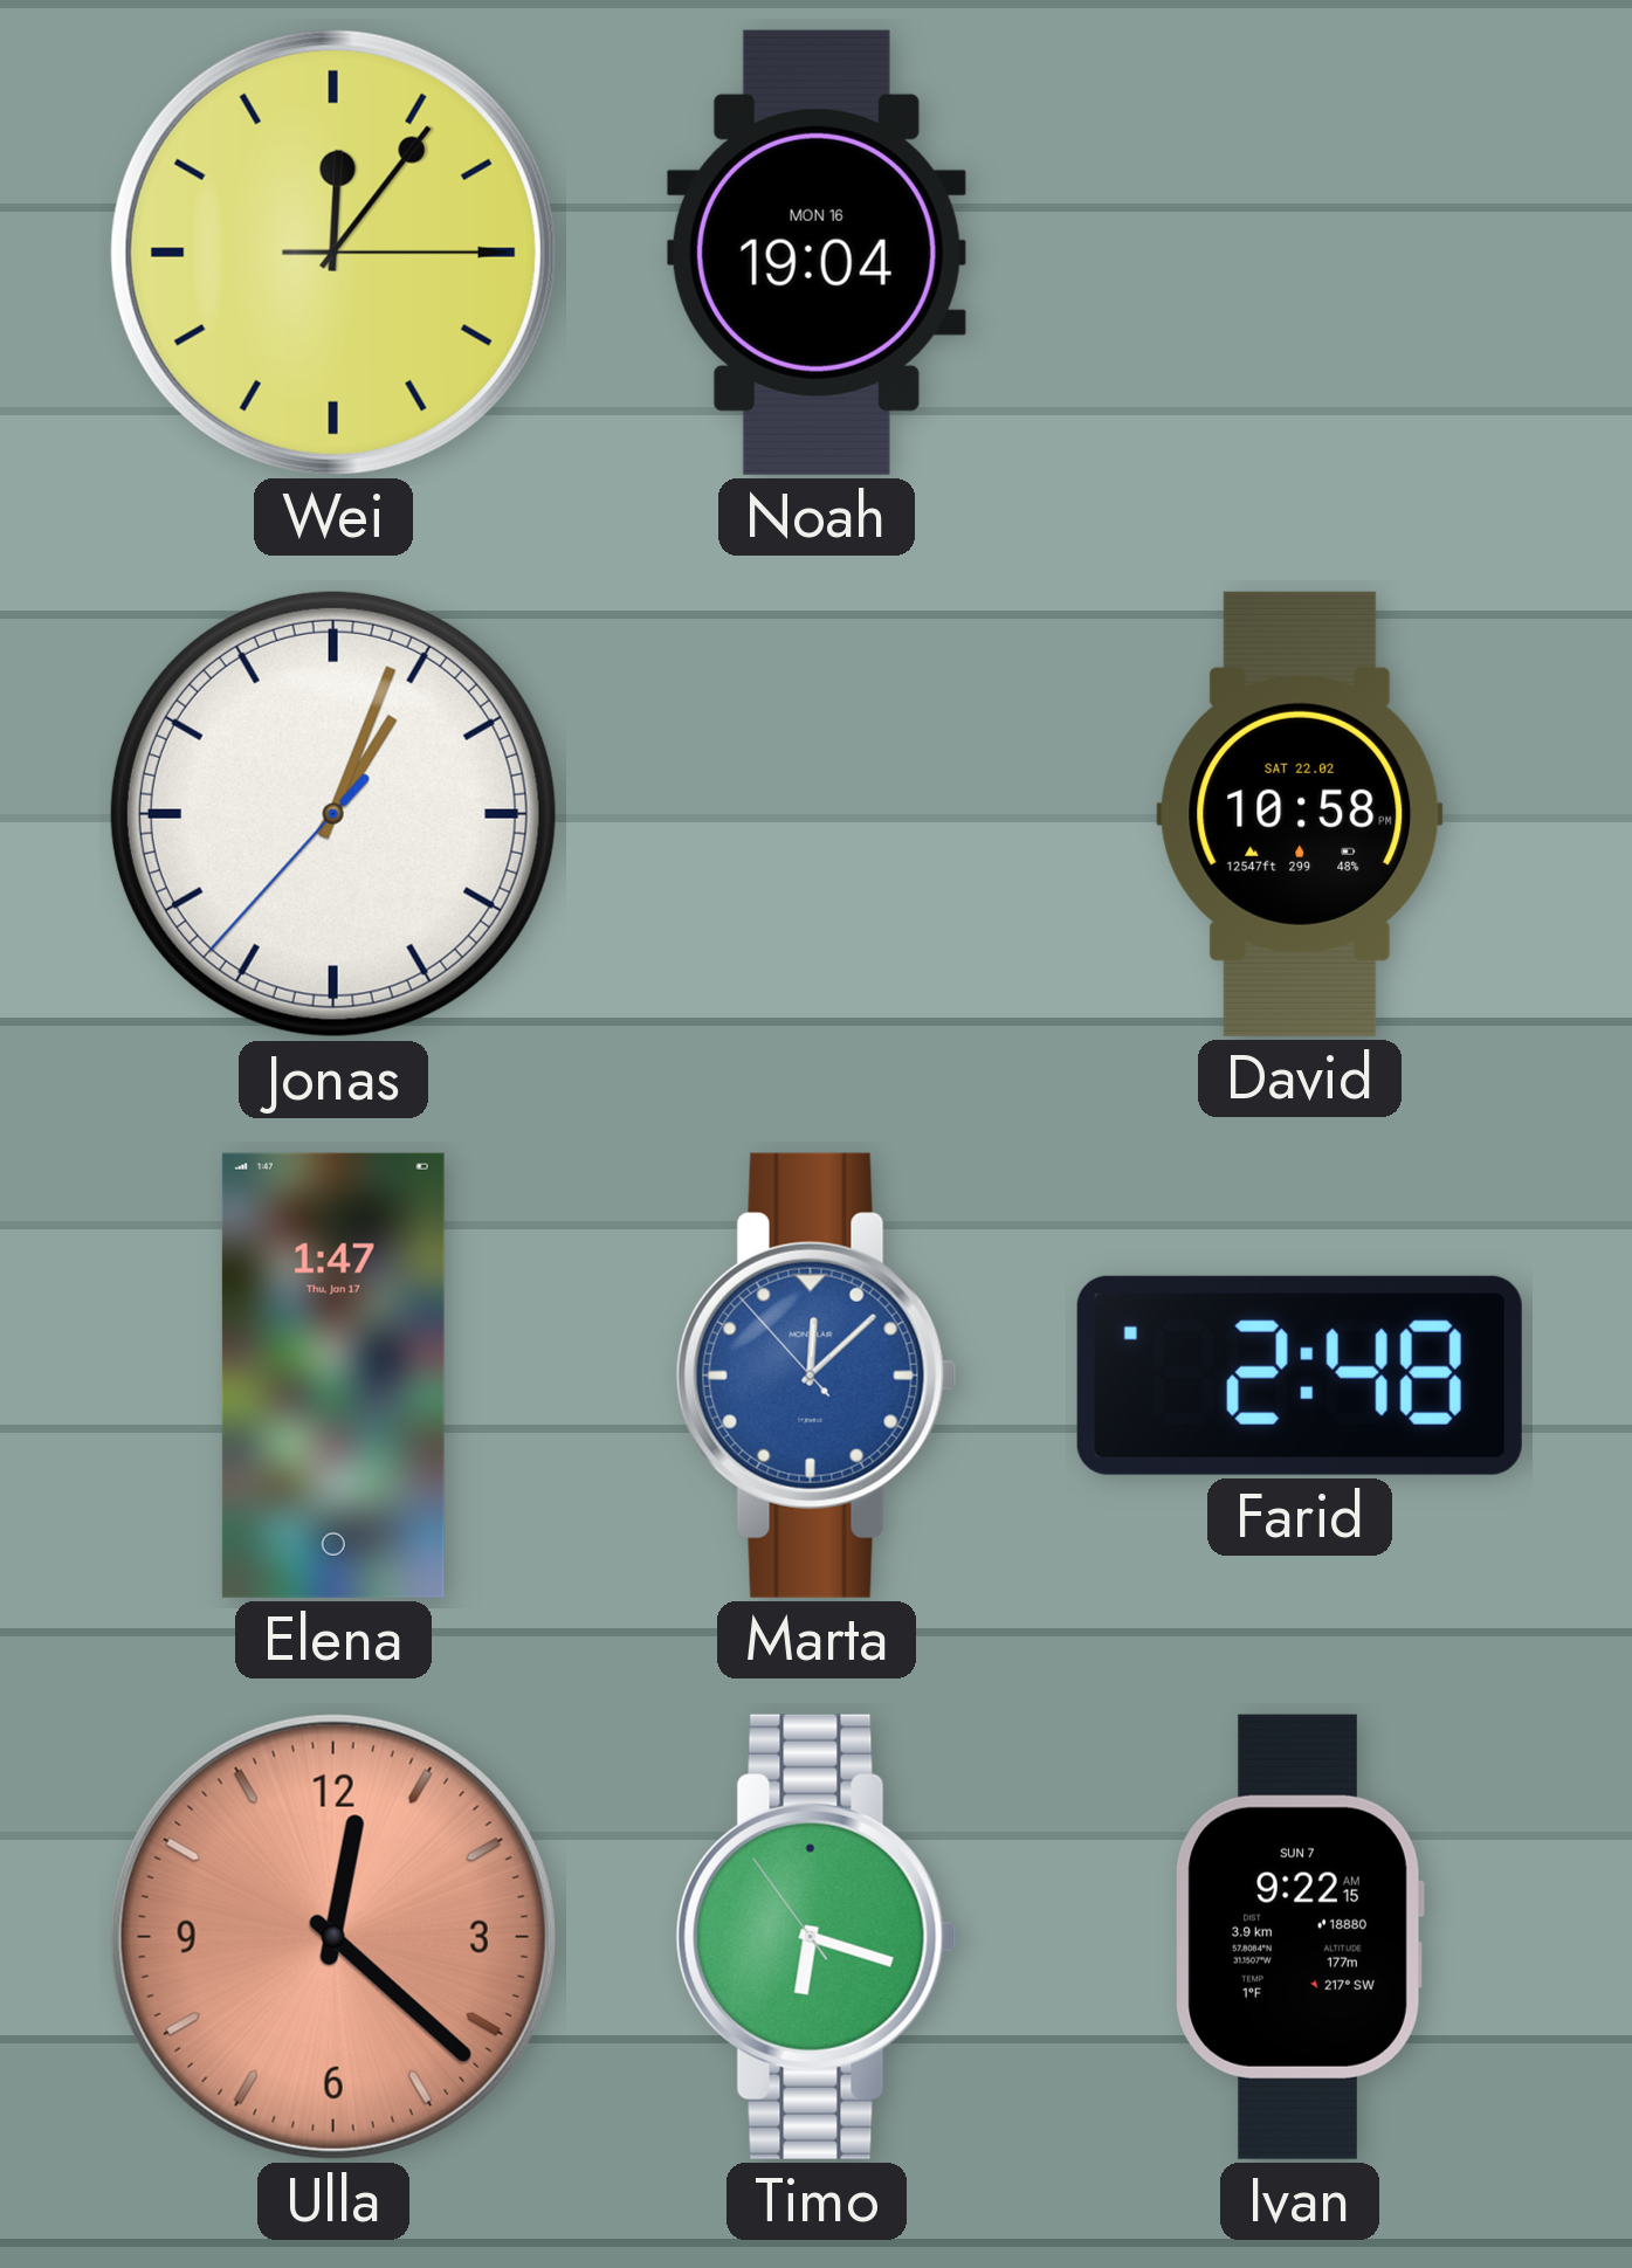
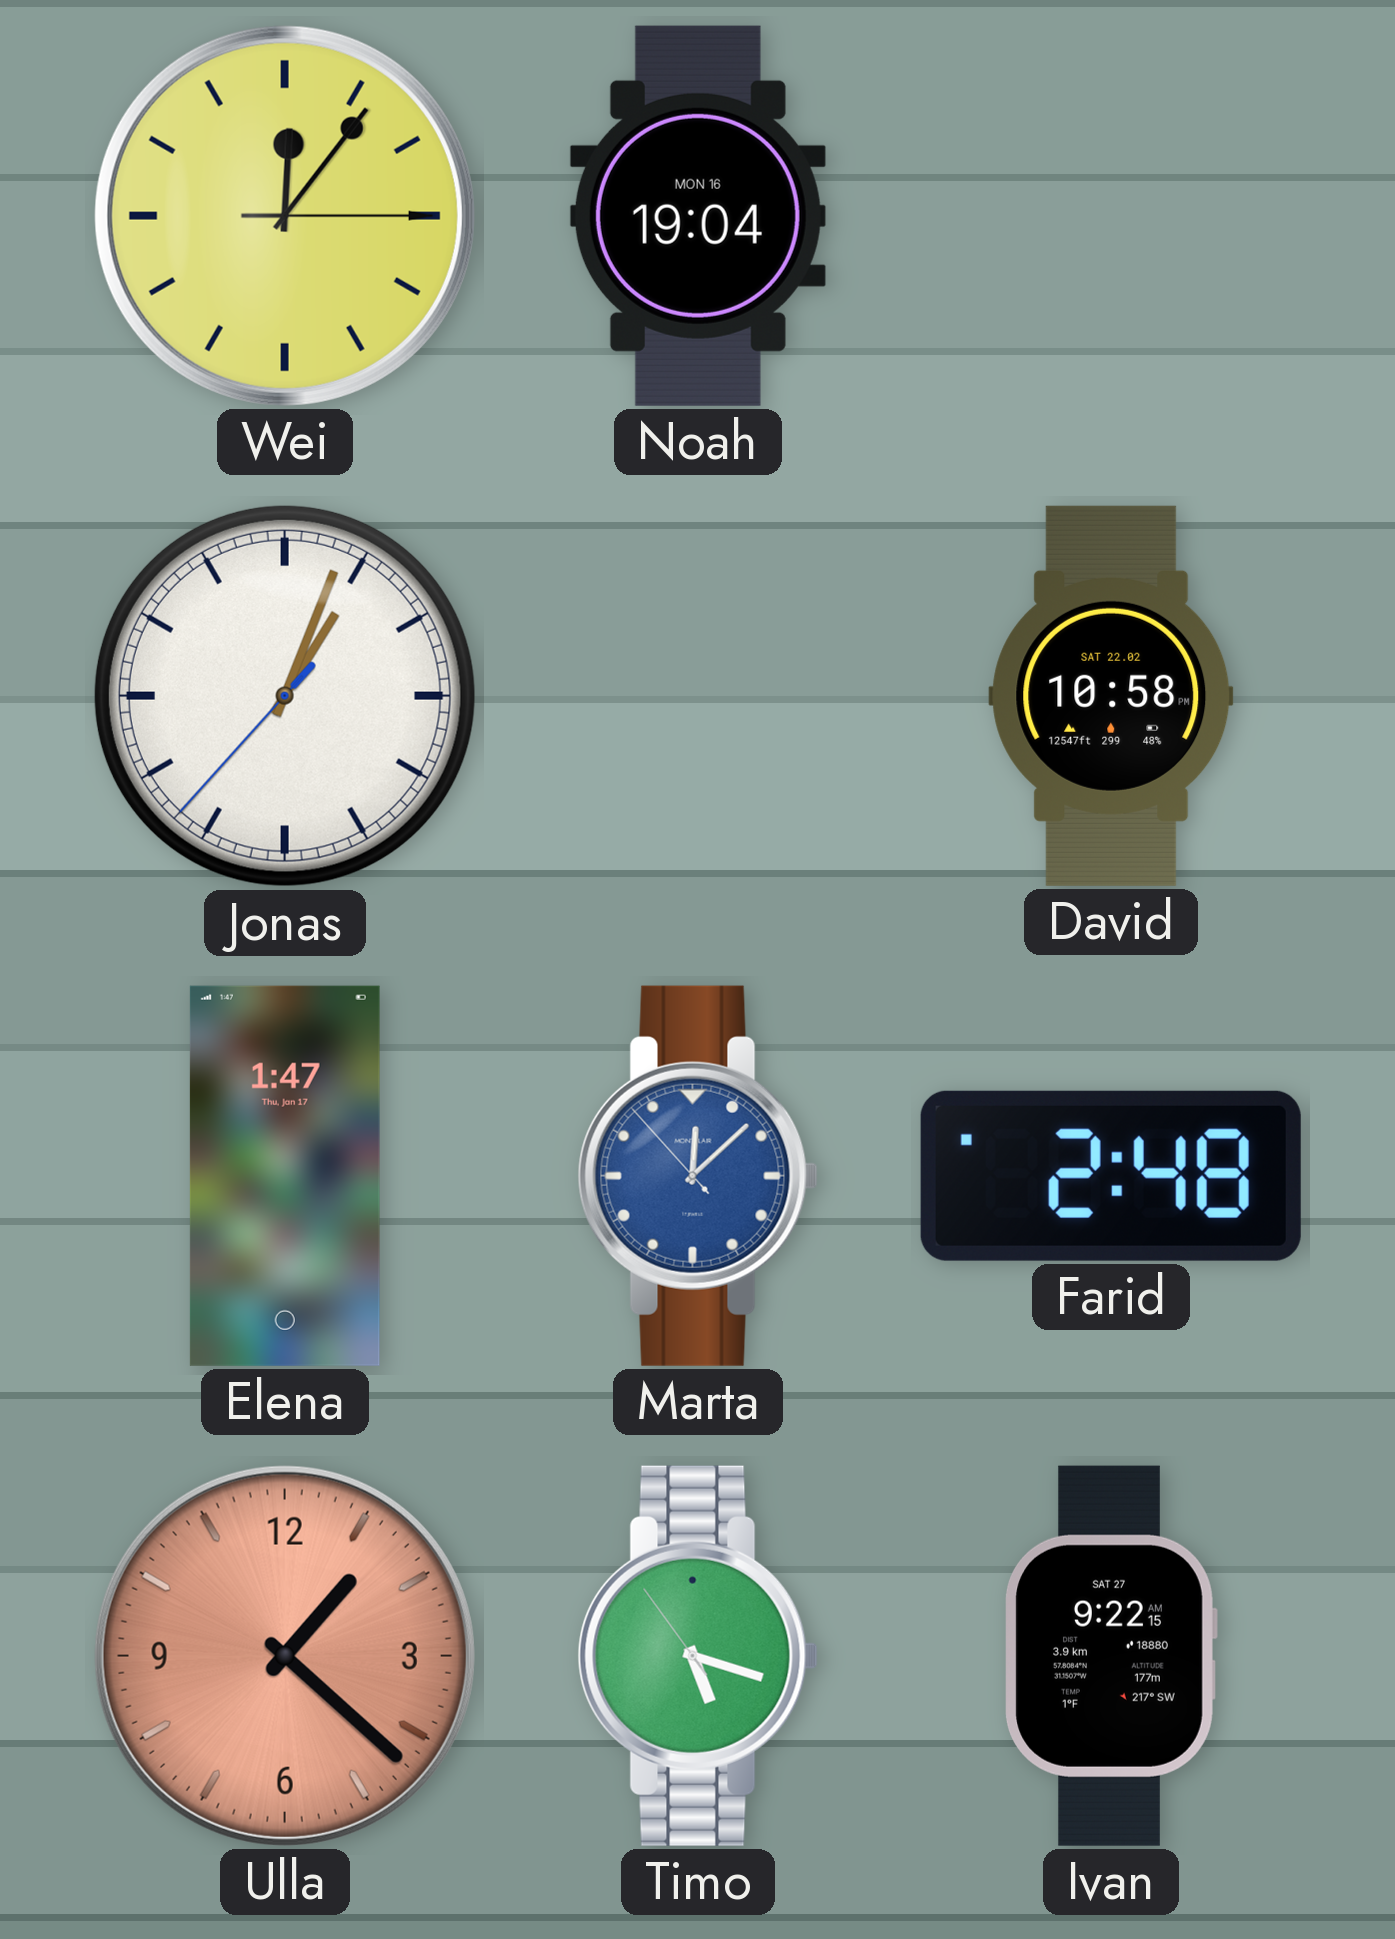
Ulla: 12:22 -> 1:22
Timo: 6:17 -> 5:17
Ivan date: SUN 7 -> SAT 27
